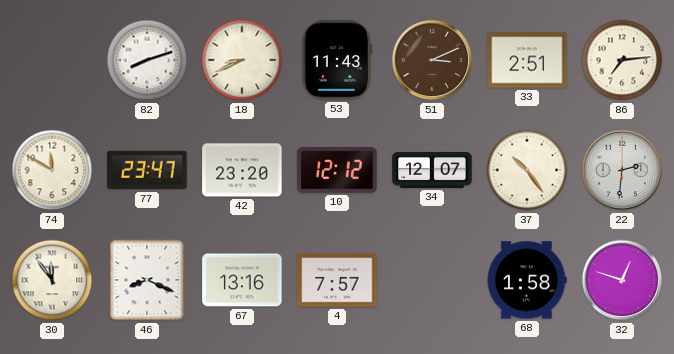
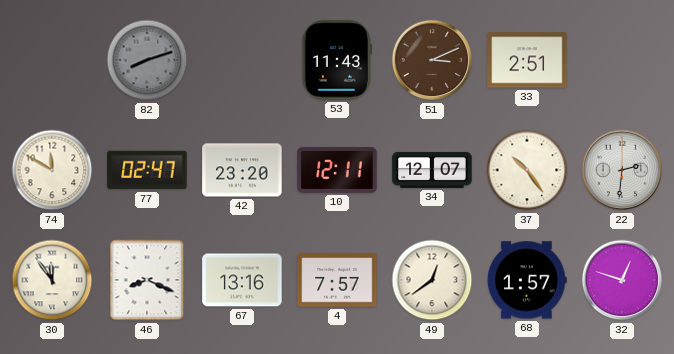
82 dial: white -> grey
18: 8:41 -> none
86: 7:14 -> none
77: 23:47 -> 02:47
10: 12:12 -> 12:11
49: none -> 12:39
68: 1:58 -> 1:57
